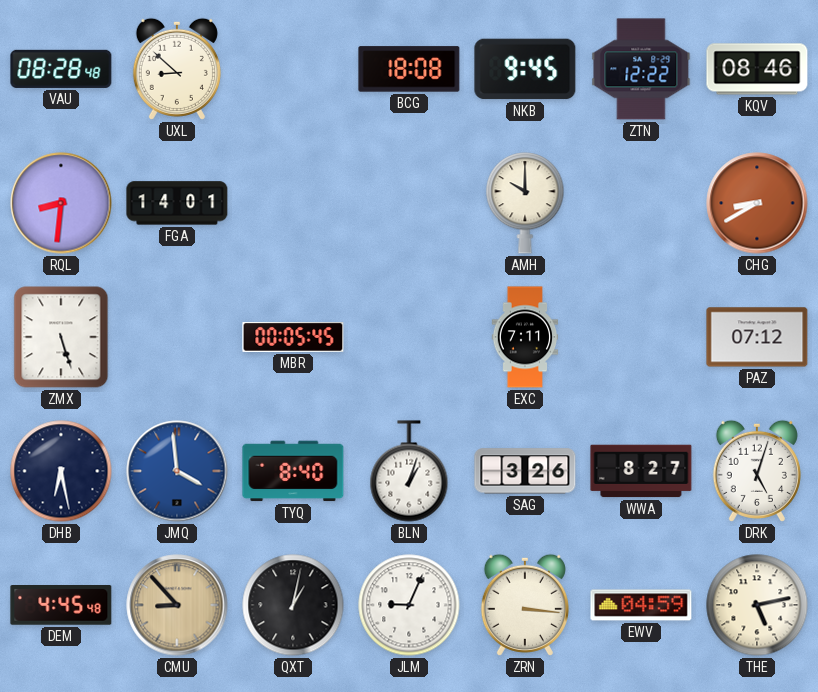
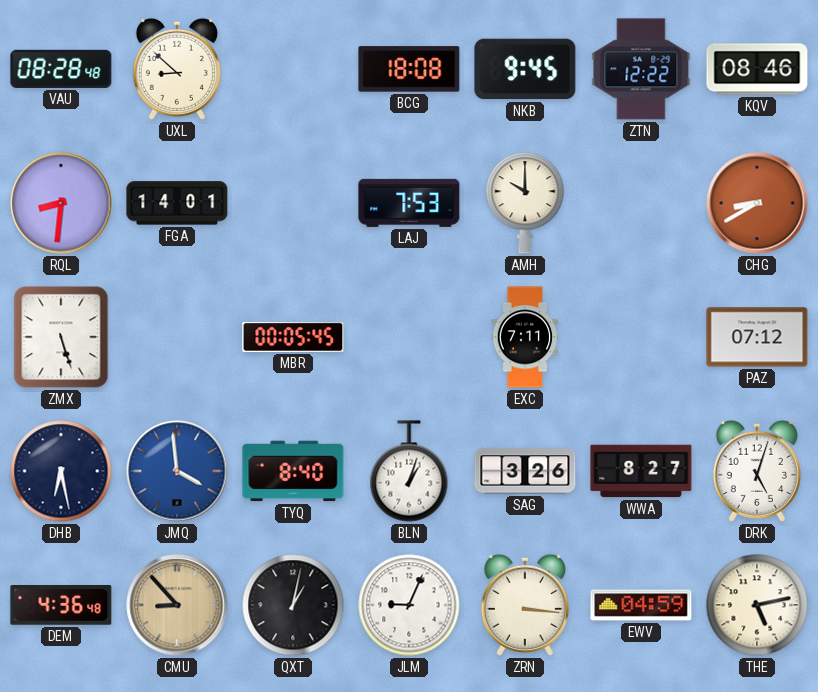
LAJ: none -> 7:53
DEM: 4:45 -> 4:36
